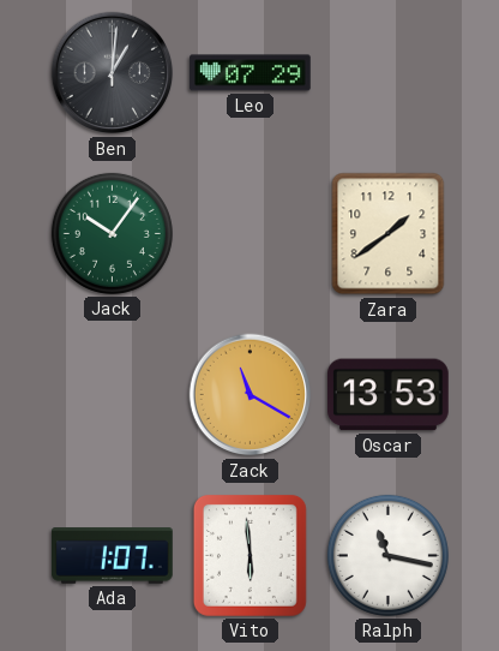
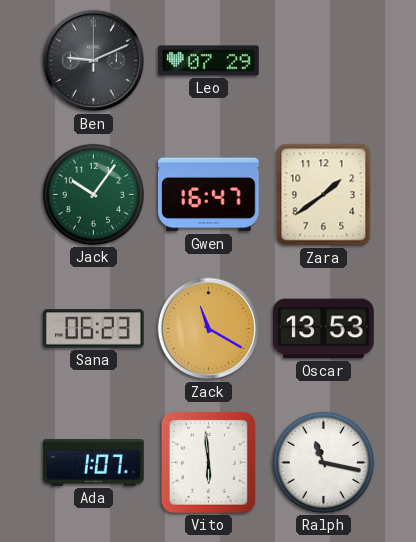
Ben: 1:01 -> 9:11
Gwen: none -> 16:47
Sana: none -> 06:23
